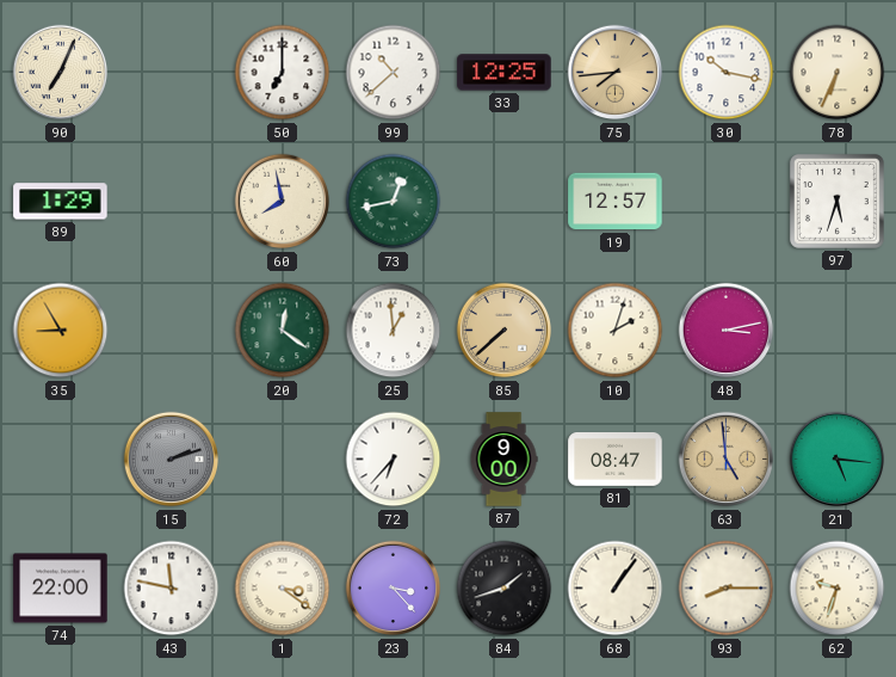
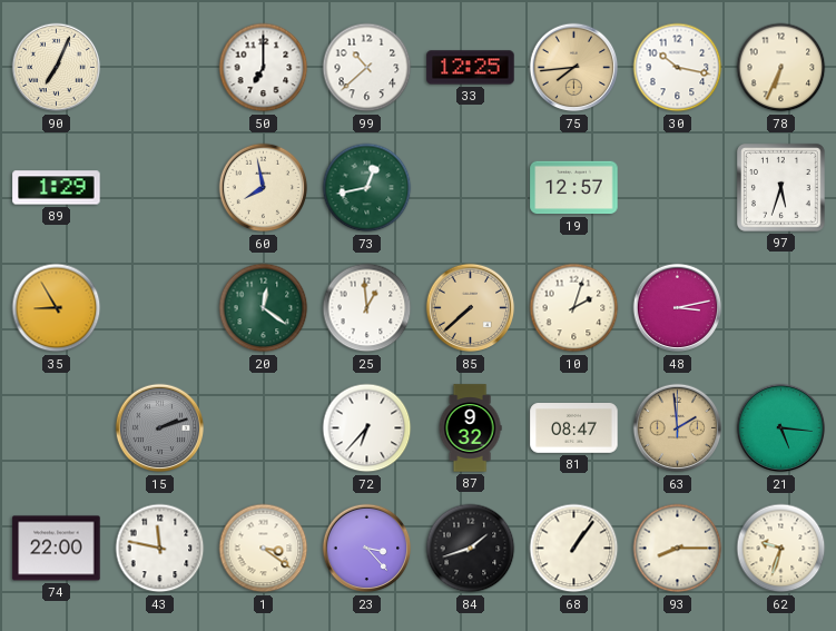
87: 9:00 -> 9:32
63: 4:59 -> 1:59
